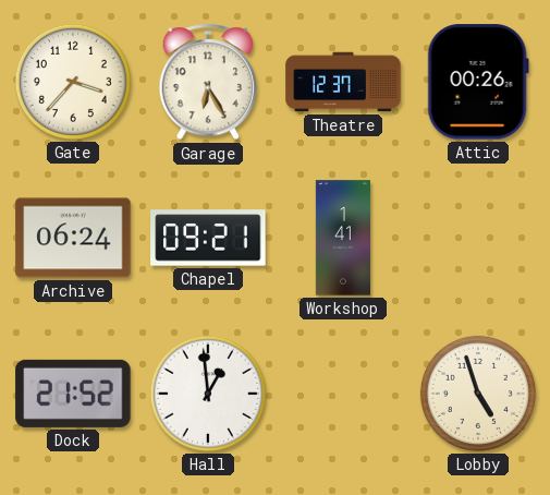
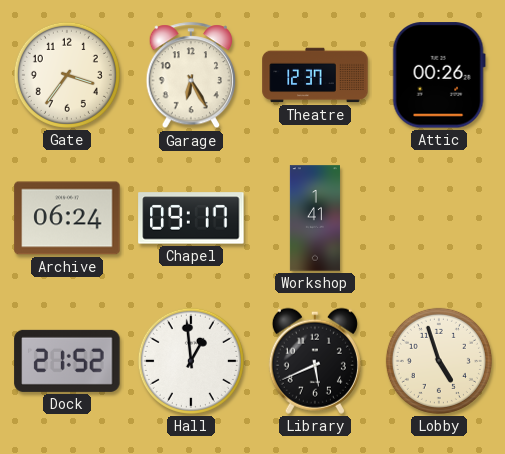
Gate: 3:37 -> 3:36
Chapel: 09:21 -> 09:17
Library: none -> 5:41
